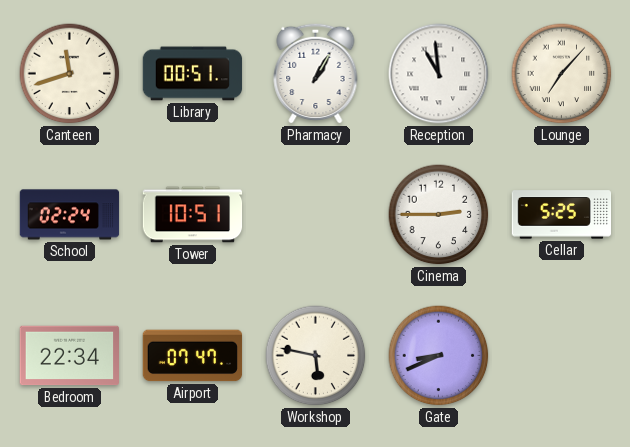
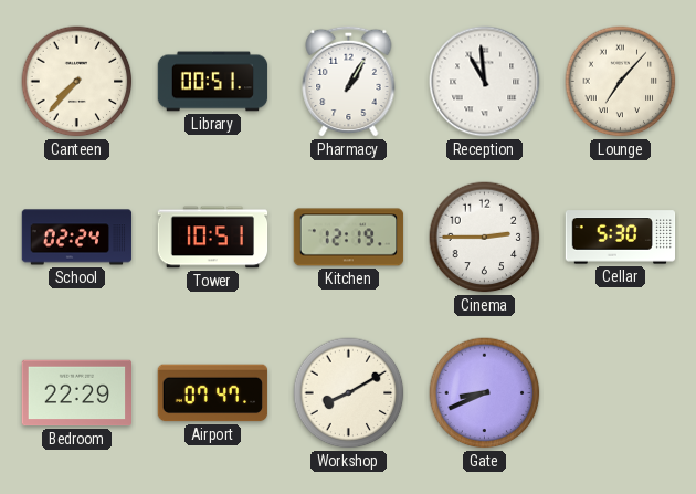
Canteen: 11:42 -> 7:37
Kitchen: none -> 12:19
Cellar: 5:25 -> 5:30
Bedroom: 22:34 -> 22:29
Workshop: 5:47 -> 8:10
